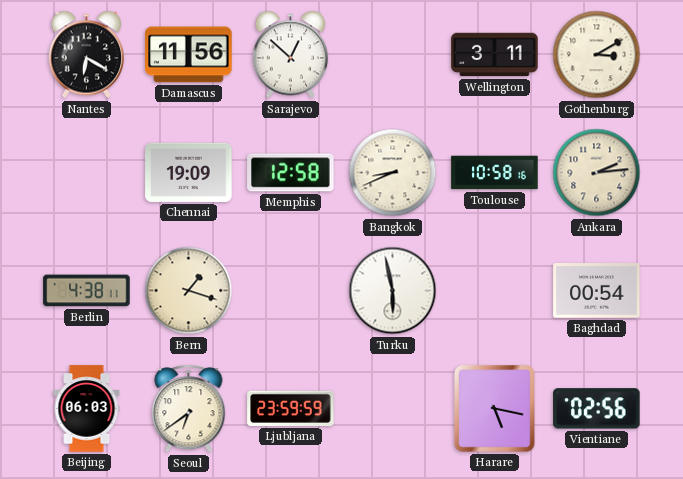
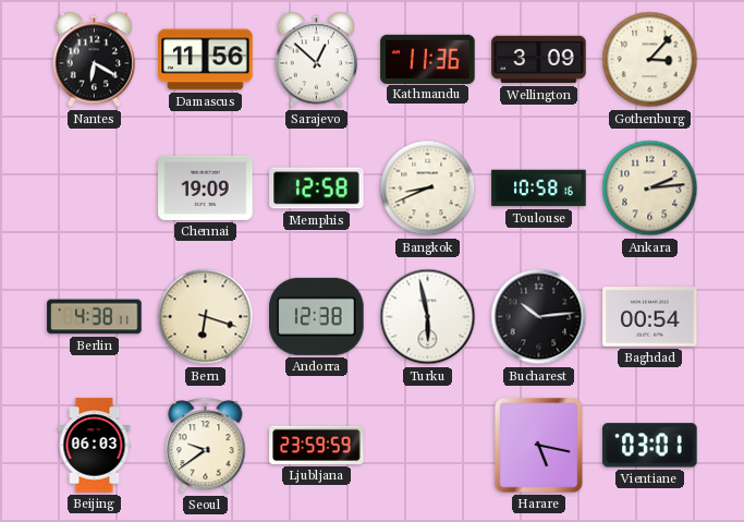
Kathmandu: none -> 11:36
Wellington: 3:11 -> 3:09
Gothenburg: 3:10 -> 3:07
Bern: 1:18 -> 6:18
Andorra: none -> 12:38
Bucharest: none -> 10:14
Seoul: 6:39 -> 9:39
Vientiane: 02:56 -> 03:01
